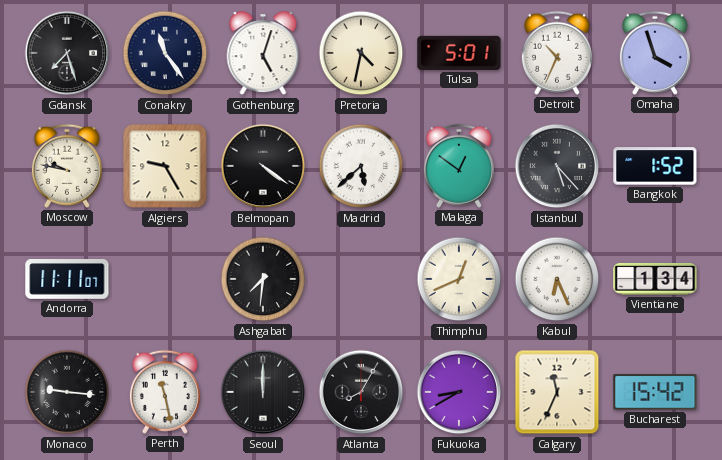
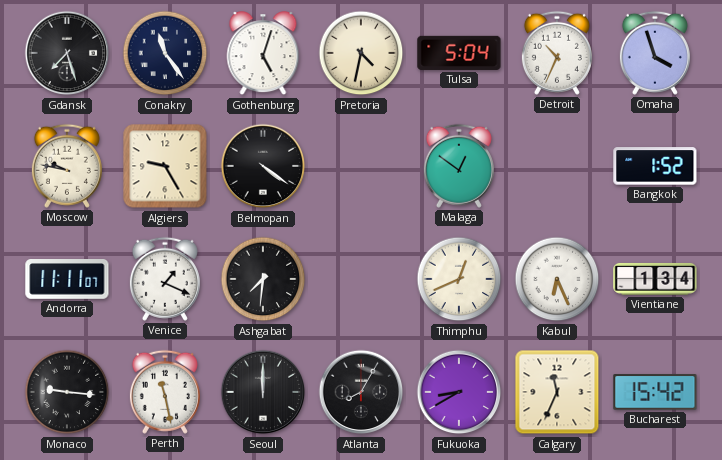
Tulsa: 5:01 -> 5:04
Madrid: 5:38 -> none
Istanbul: 5:23 -> none
Venice: none -> 1:19
